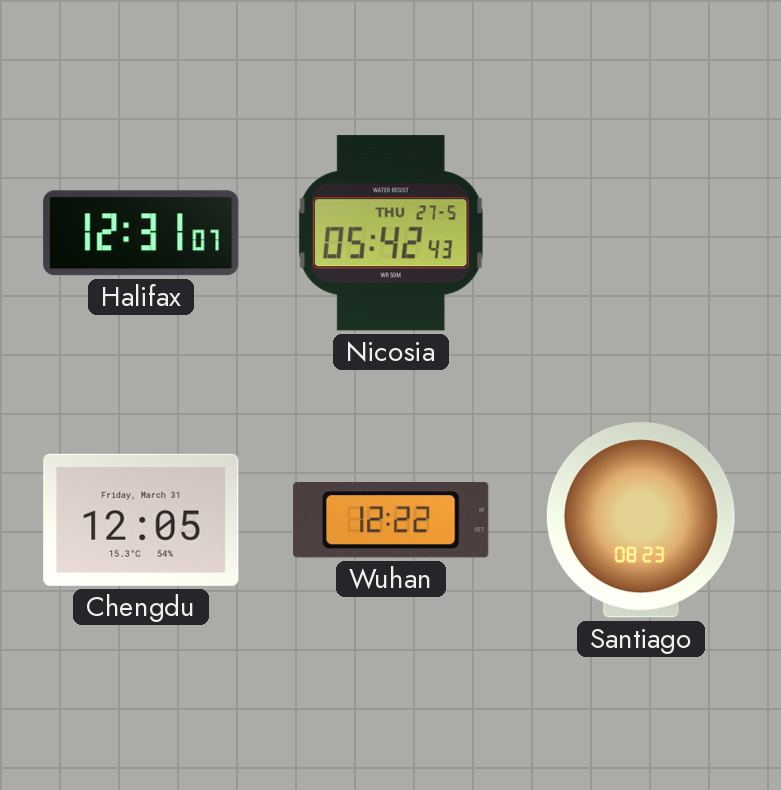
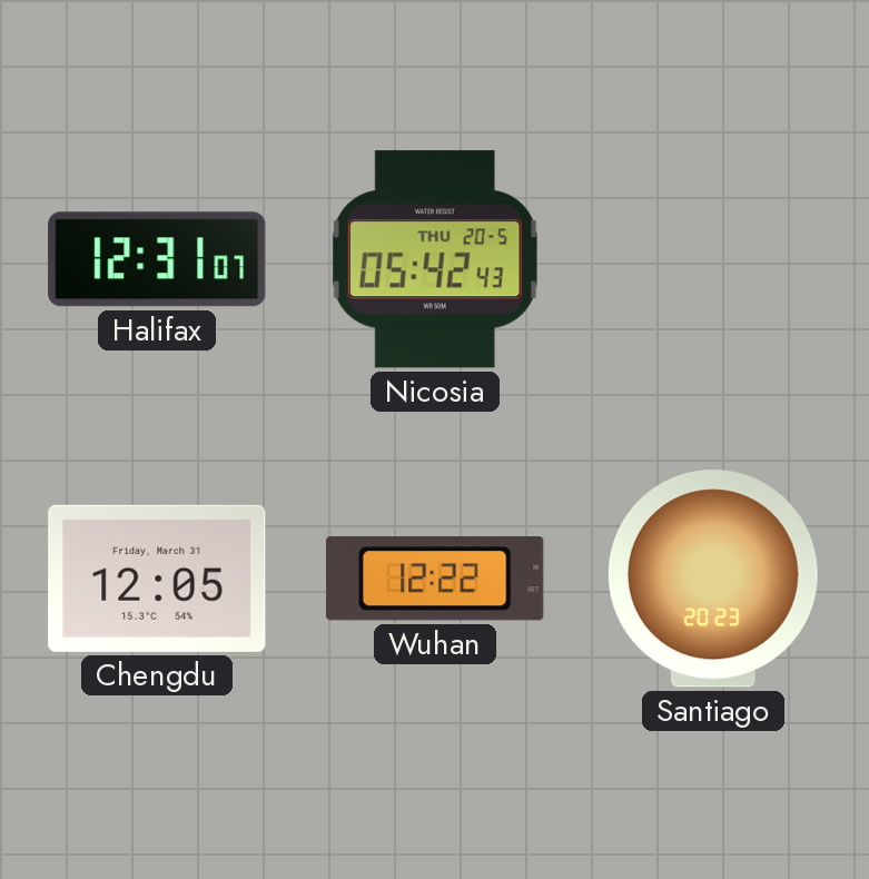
Nicosia date: THU 27-5 -> THU 20-5
Santiago: 08:23 -> 20:23
